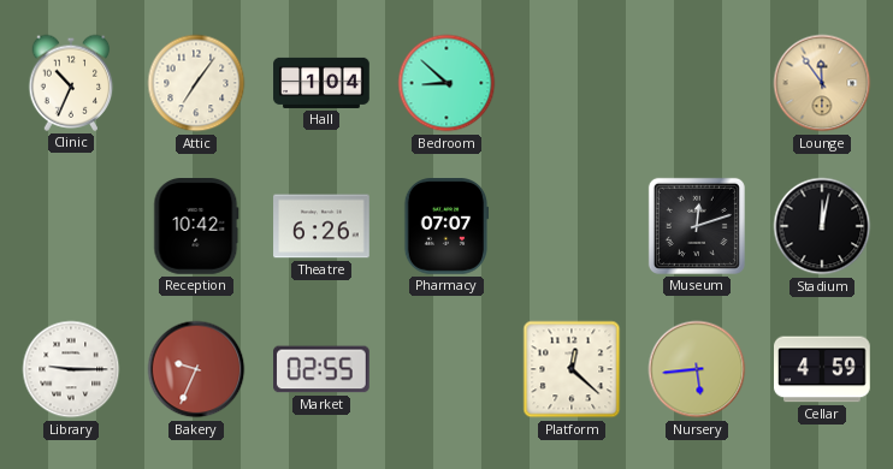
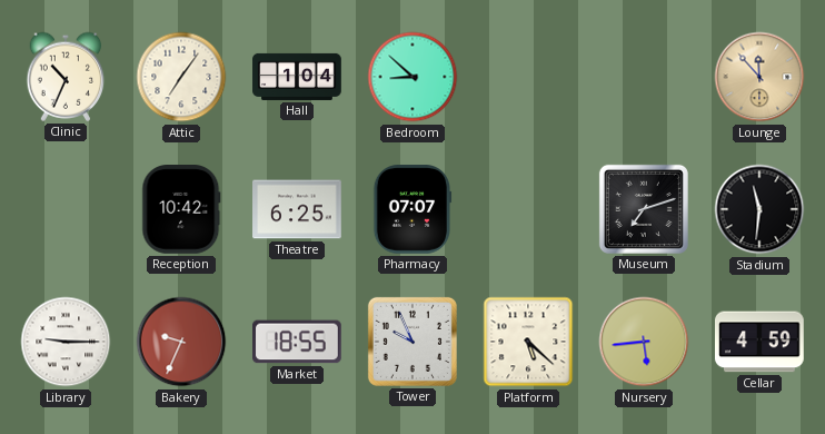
Lounge: 11:54 -> 11:53
Theatre: 6:26 -> 6:25
Museum: 12:12 -> 7:12
Stadium: 12:02 -> 11:31
Market: 02:55 -> 18:55
Tower: none -> 9:56
Platform: 12:22 -> 5:22
